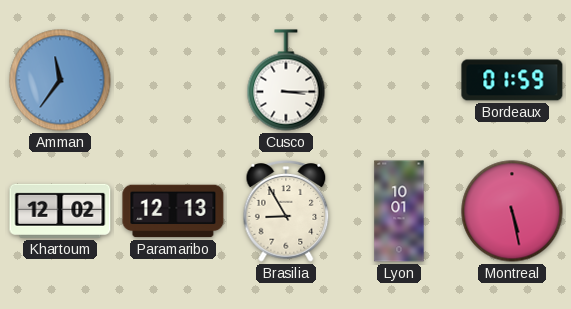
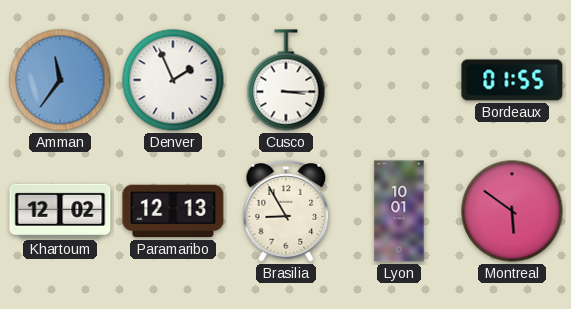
Denver: none -> 1:56
Bordeaux: 01:59 -> 01:55
Montreal: 5:28 -> 5:51
